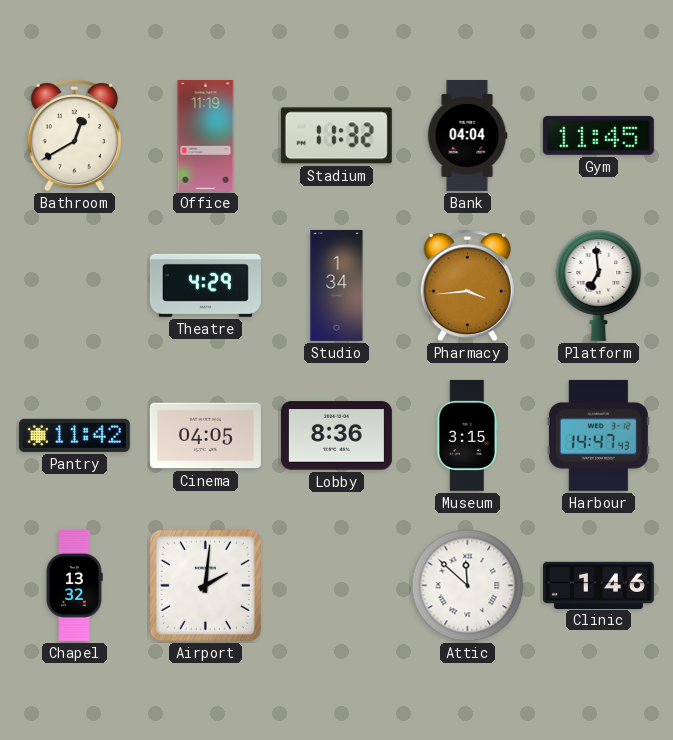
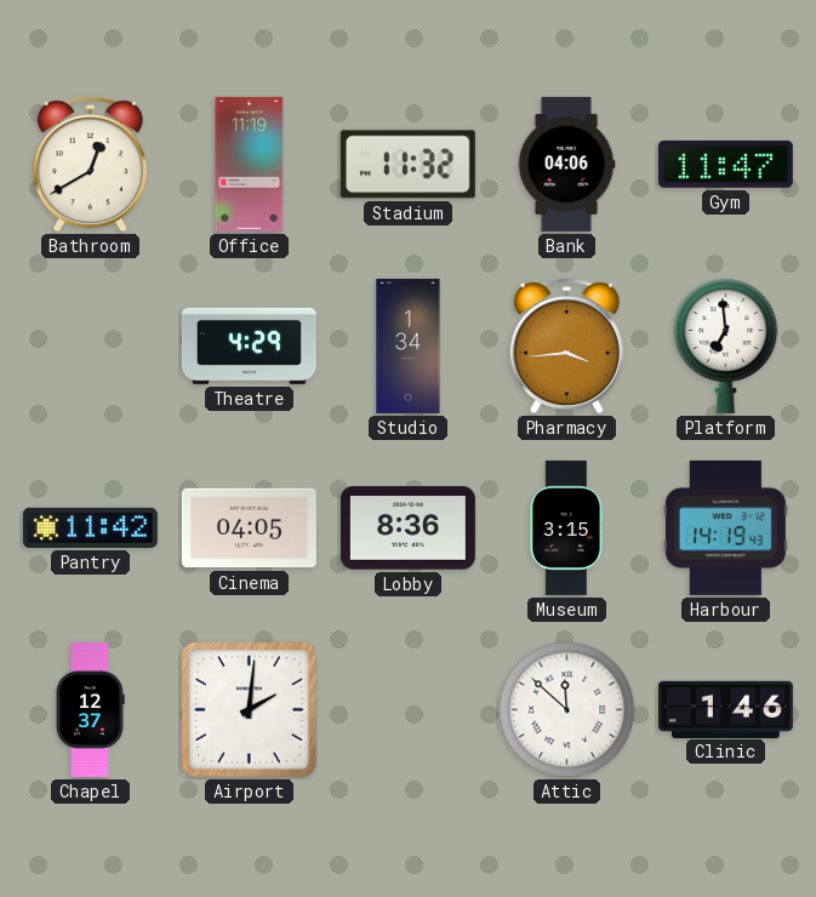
Bank: 04:04 -> 04:06
Gym: 11:45 -> 11:47
Harbour: 14:47 -> 14:19
Chapel: 13:32 -> 12:37
